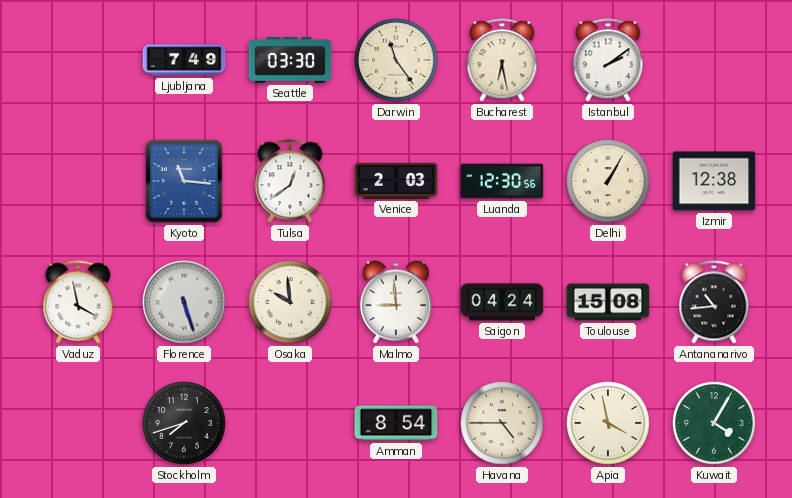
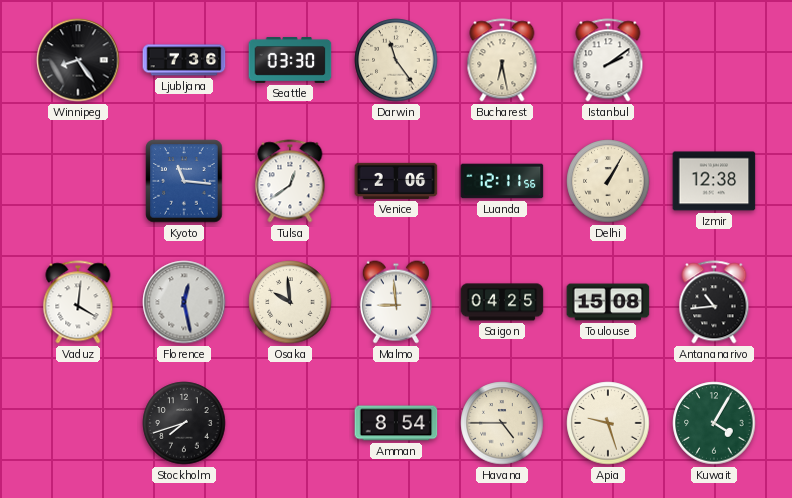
Winnipeg: none -> 8:24
Ljubljana: 7:49 -> 7:36
Venice: 2:03 -> 2:06
Luanda: 12:30 -> 12:11
Vaduz: 3:58 -> 4:01
Florence: 5:27 -> 12:28
Saigon: 04:24 -> 04:25
Apia: 3:58 -> 9:27
